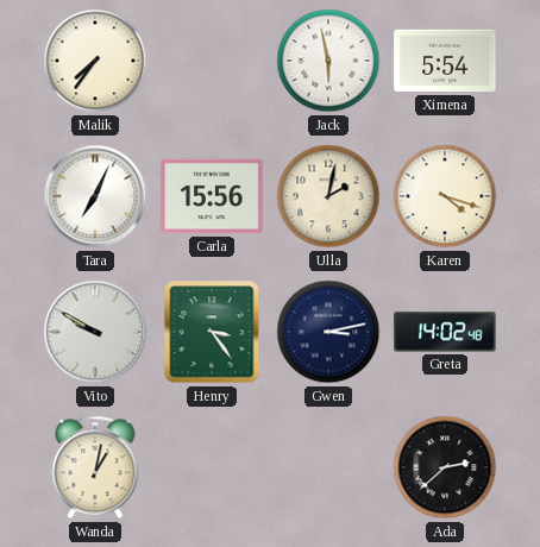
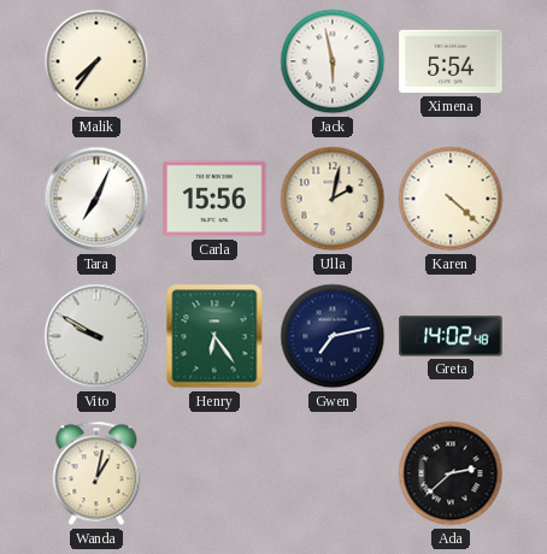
Karen: 4:18 -> 4:22
Henry: 3:24 -> 6:24
Gwen: 3:13 -> 7:13
